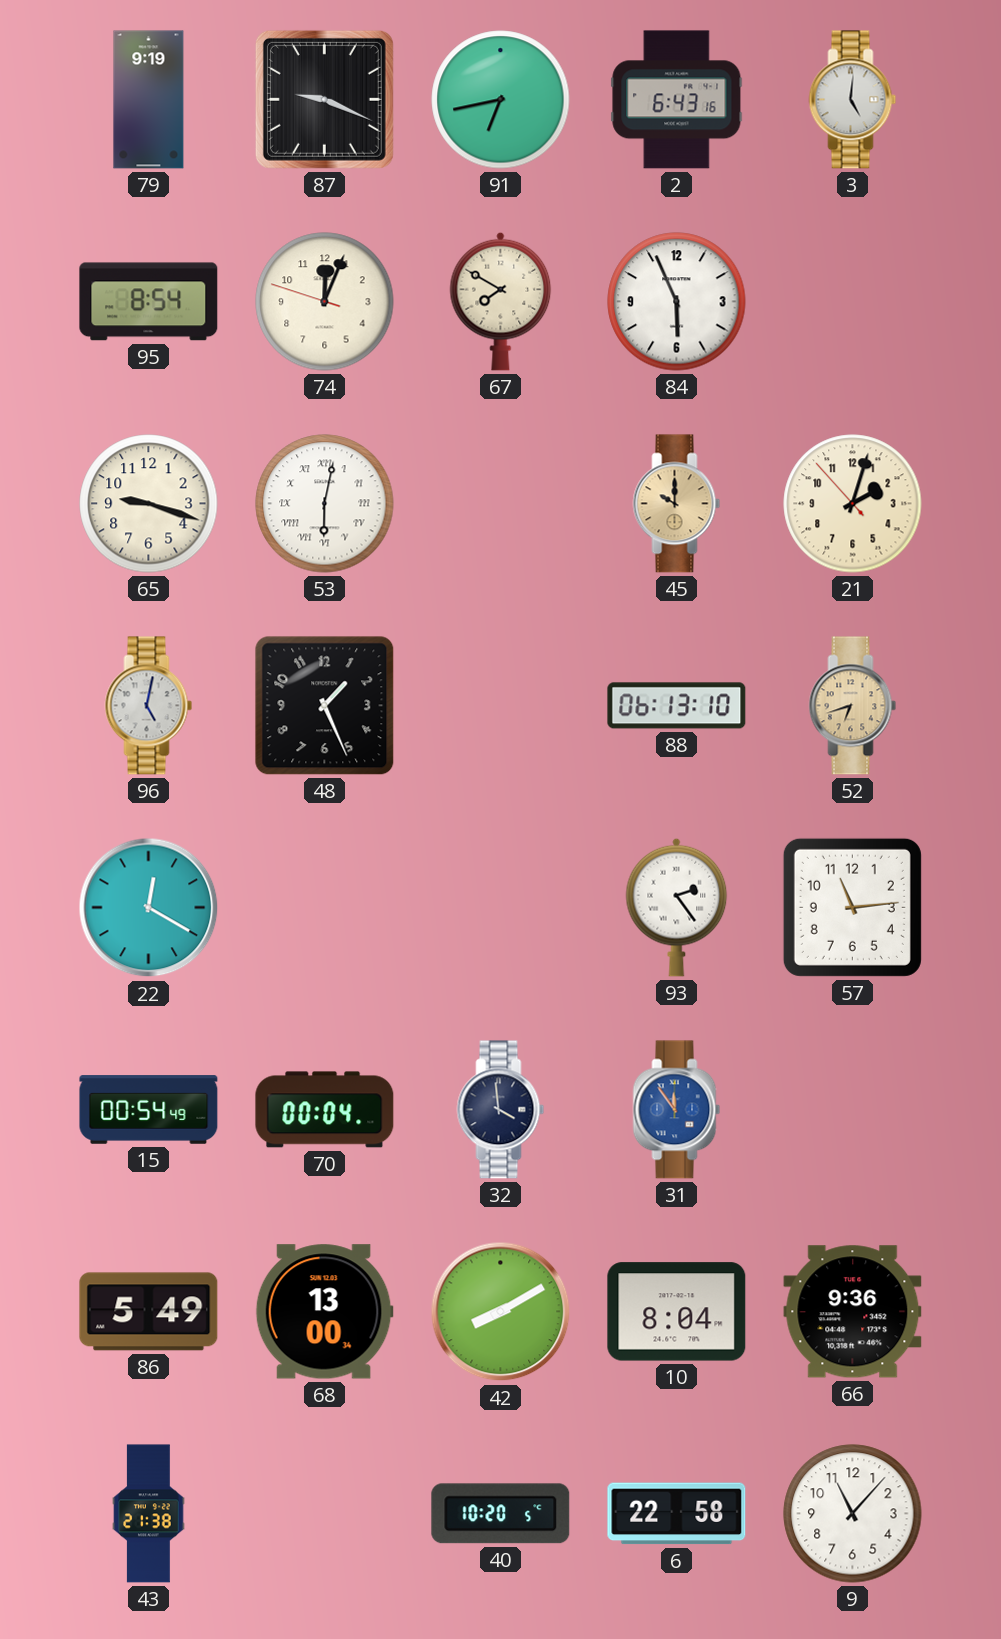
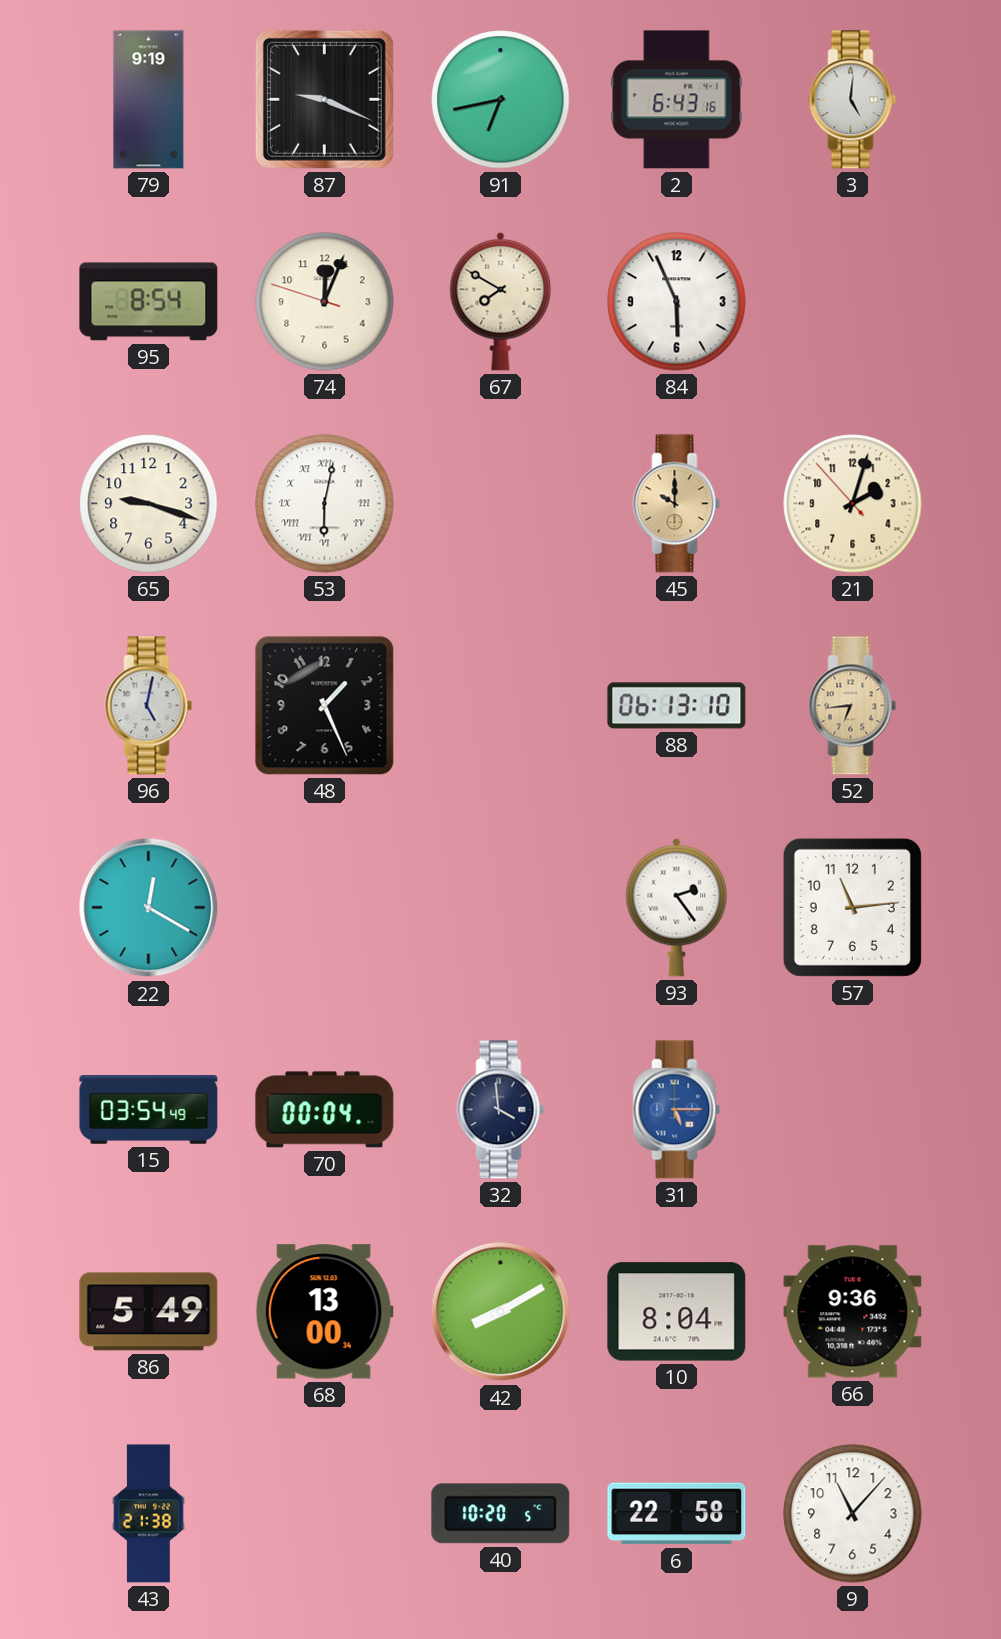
52: 6:42 -> 6:44
15: 00:54 -> 03:54
31: 11:54 -> 5:15
